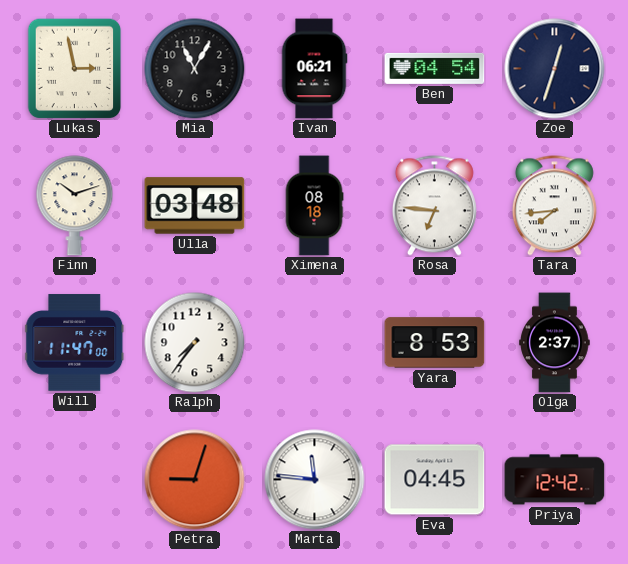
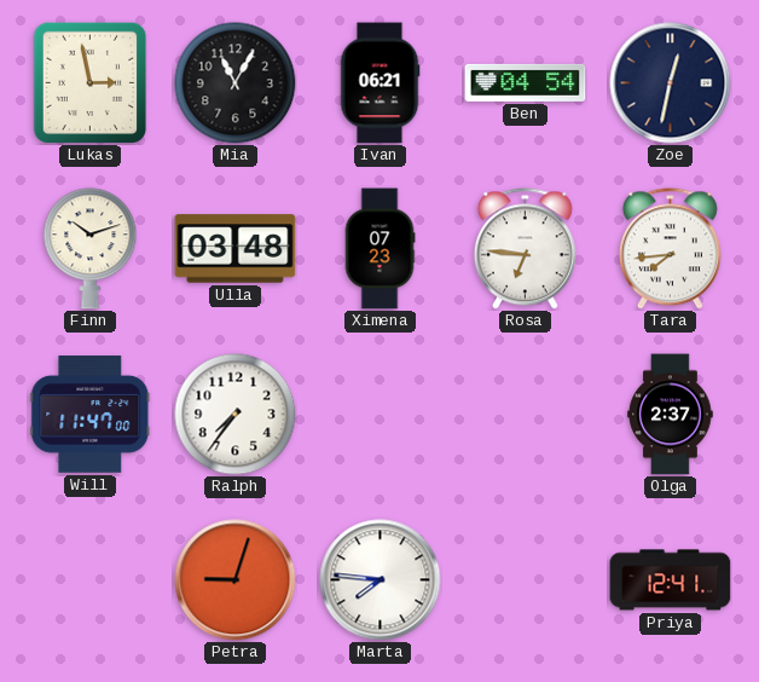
Zoe: 12:33 -> 12:32
Ximena: 08:18 -> 07:23
Yara: 8:53 -> none
Marta: 11:46 -> 7:46
Eva: 04:45 -> none
Priya: 12:42 -> 12:41
